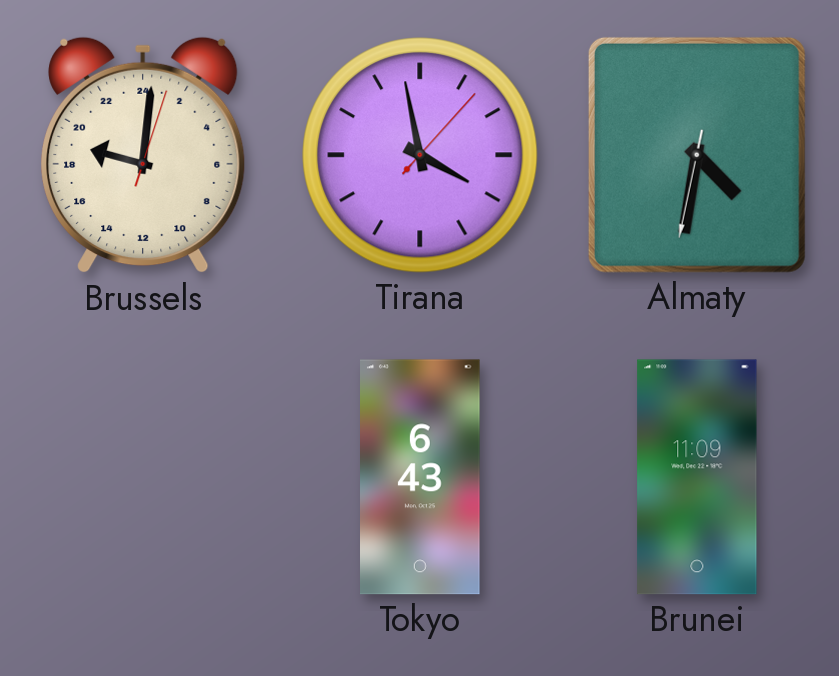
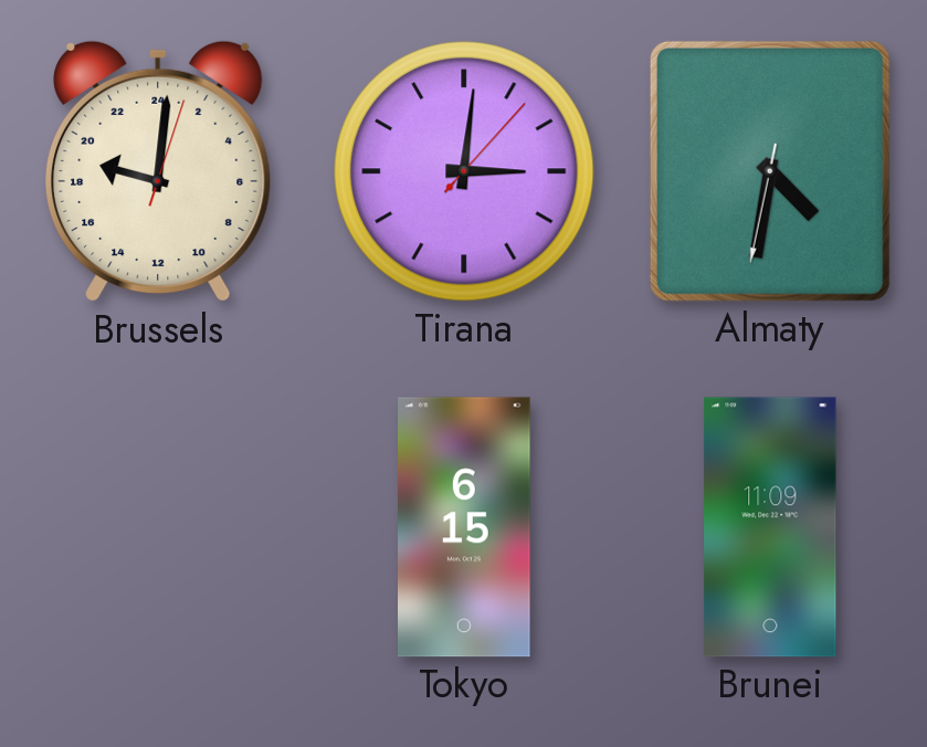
Tirana: 3:58 -> 3:01
Tokyo: 6:43 -> 6:15
